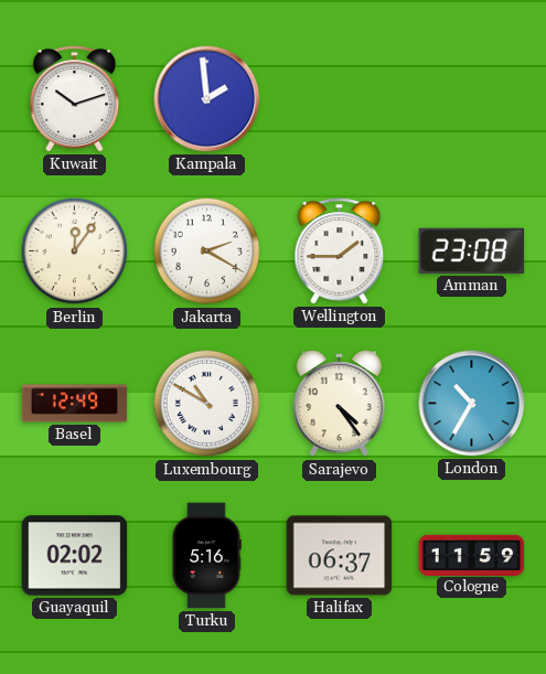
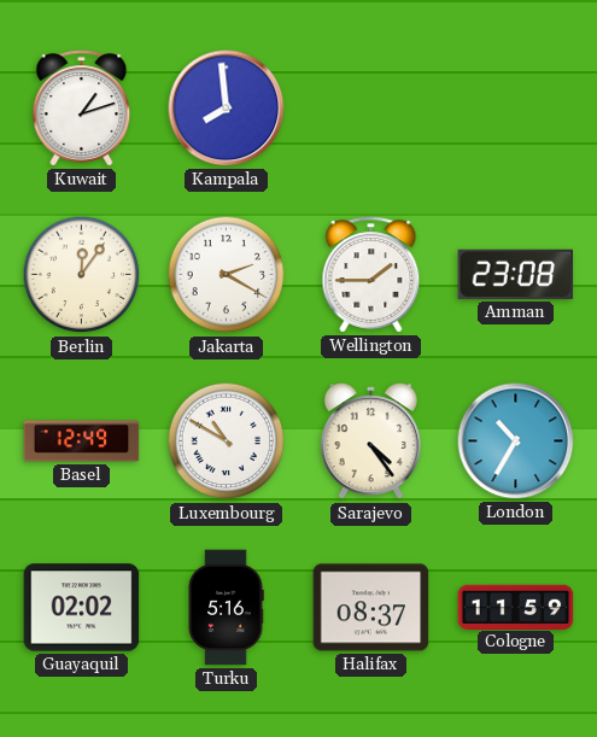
Kuwait: 10:12 -> 1:12
Kampala: 1:59 -> 7:59
Halifax: 06:37 -> 08:37
